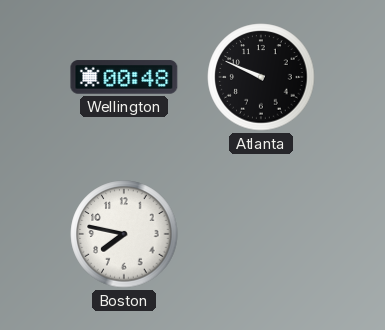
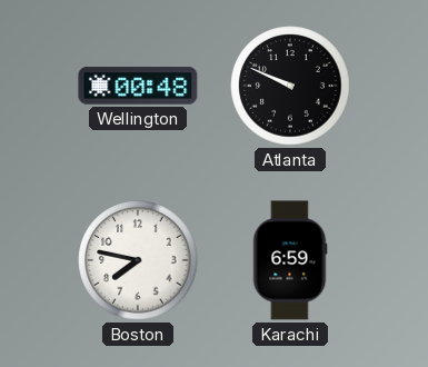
Karachi: none -> 6:59
